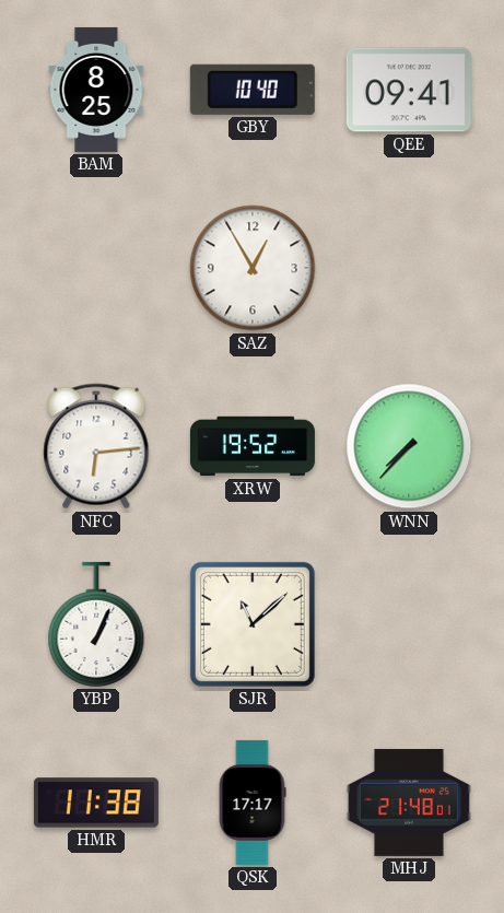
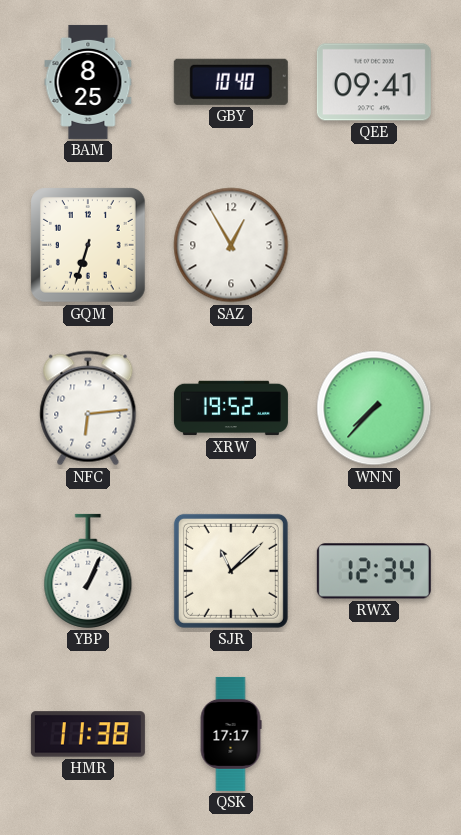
GQM: none -> 6:33
RWX: none -> 12:34
MHJ: 21:48 -> none
